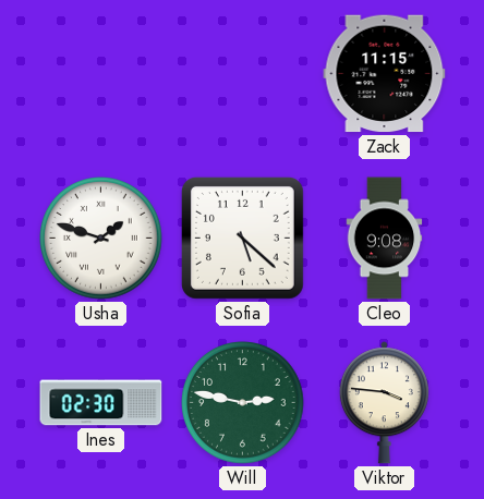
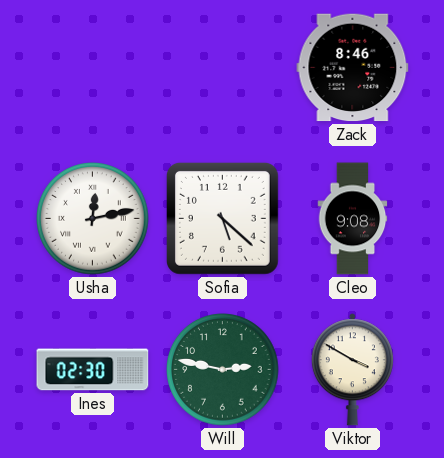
Zack: 11:15 -> 8:46
Usha: 1:48 -> 12:13
Viktor: 3:46 -> 3:50
